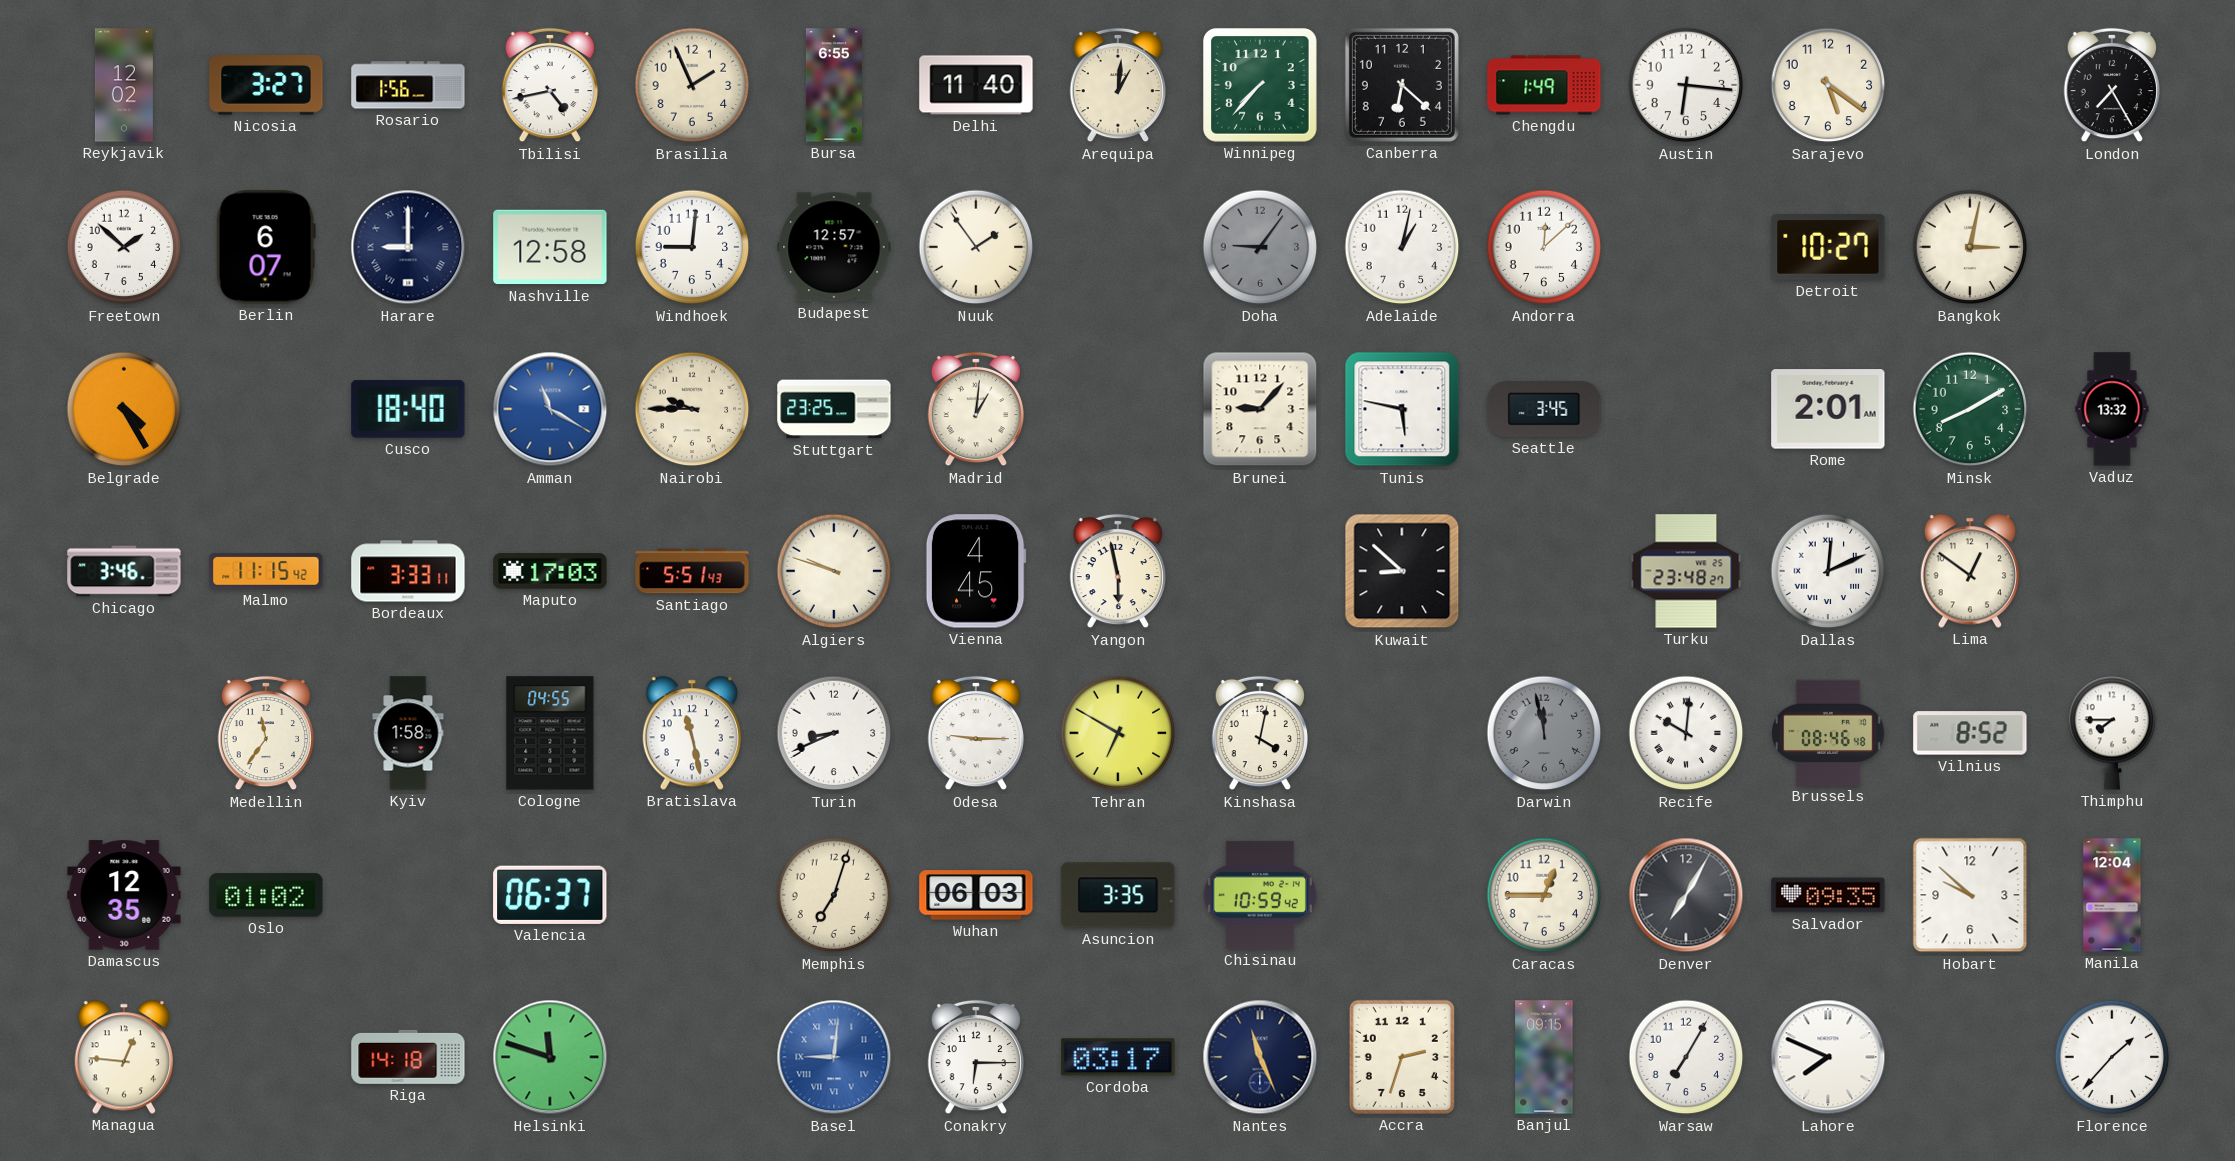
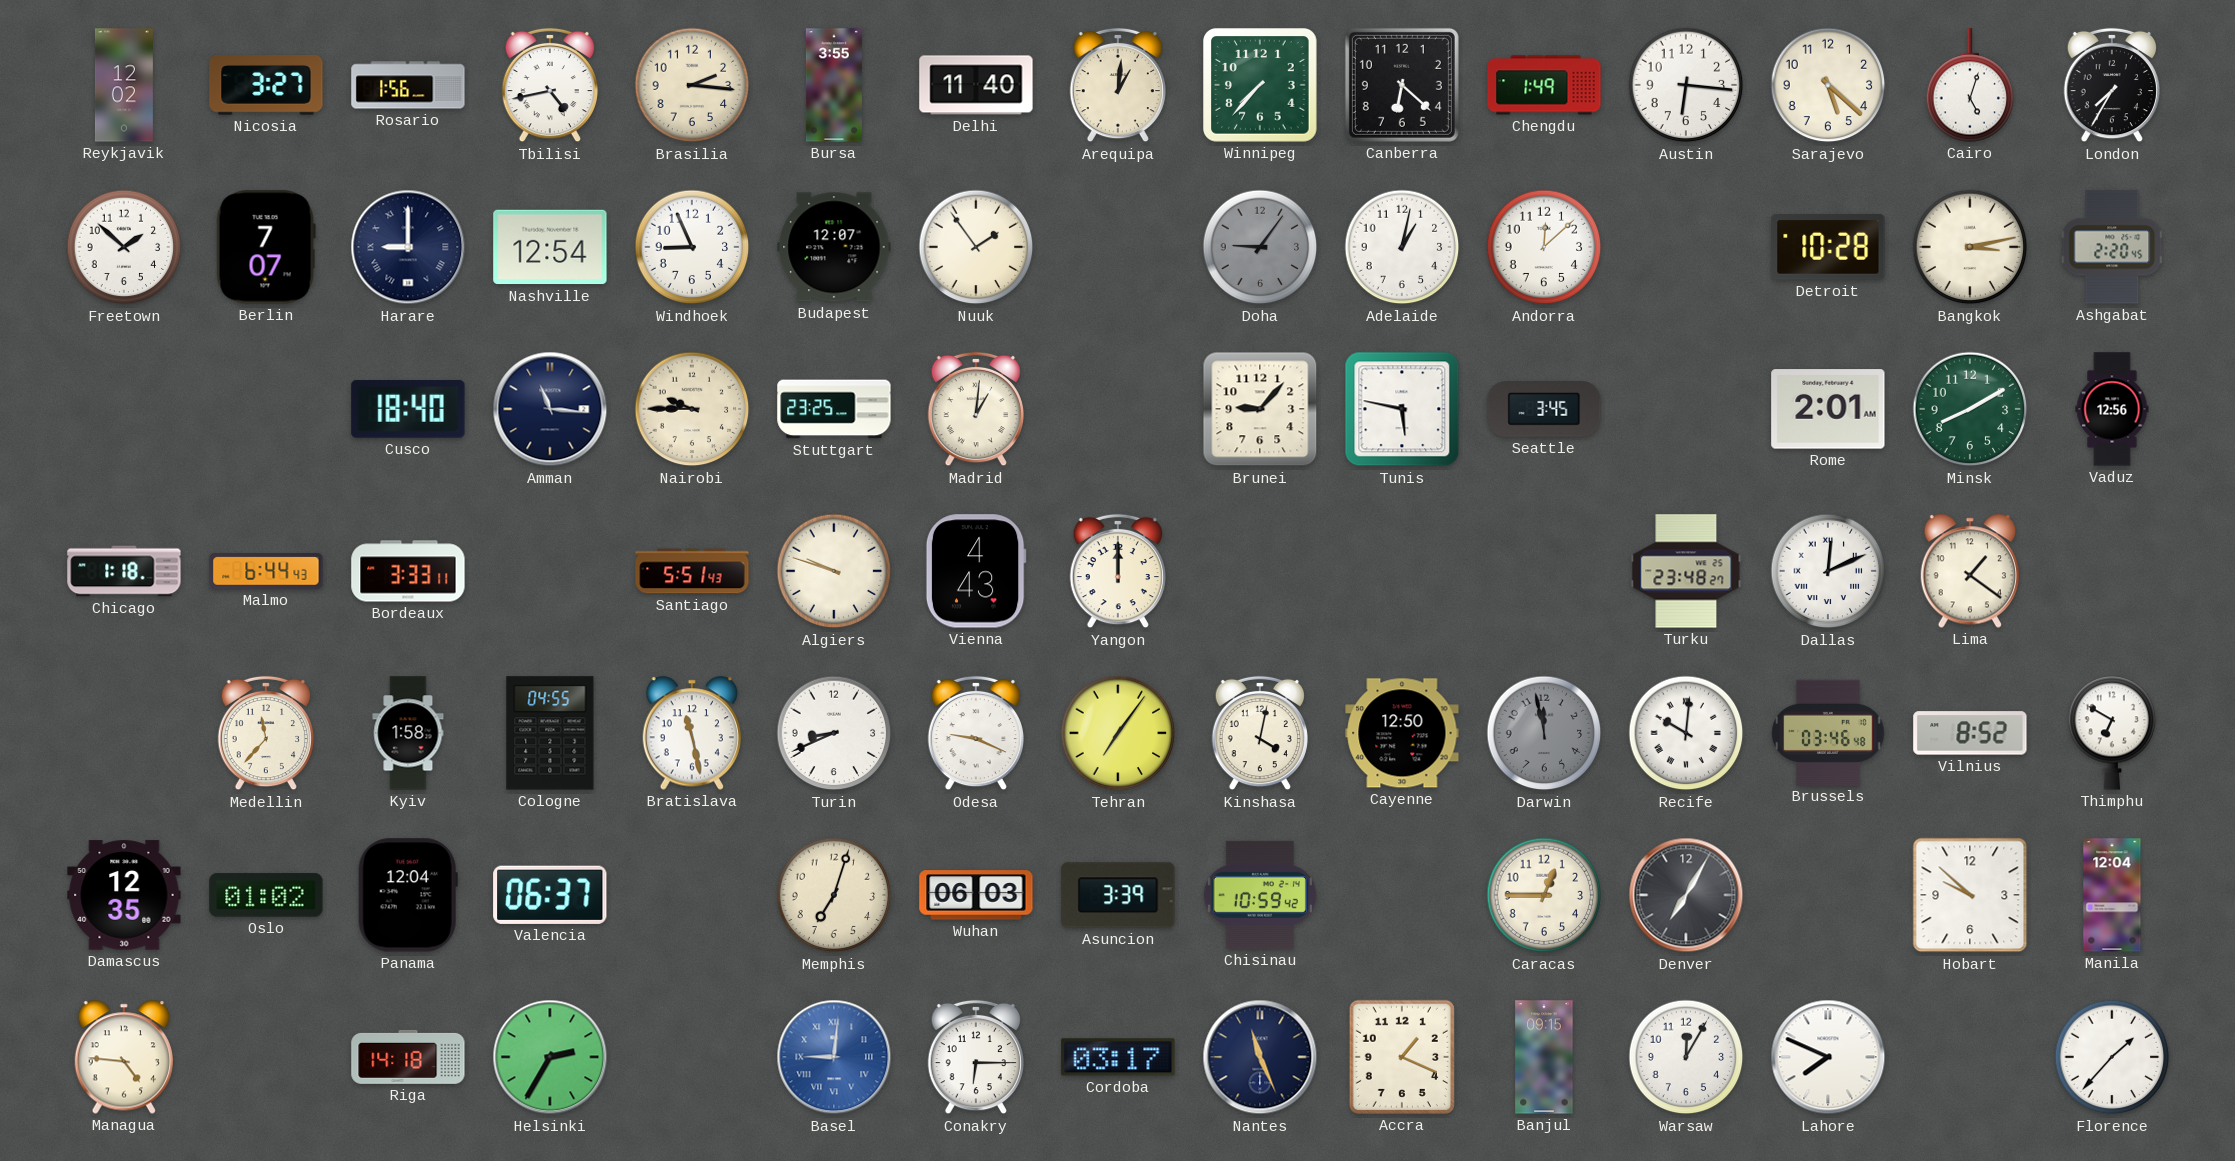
Brasilia: 1:56 -> 2:16
Bursa: 6:55 -> 3:55
Sarajevo: 5:21 -> 5:22
Cairo: none -> 5:03
London: 7:25 -> 7:35
Berlin: 6:07 -> 7:07
Nashville: 12:58 -> 12:54
Windhoek: 9:01 -> 8:56
Budapest: 12:57 -> 12:07
Detroit: 10:27 -> 10:28
Bangkok: 3:02 -> 3:13
Ashgabat: none -> 2:20
Belgrade: 4:25 -> none
Amman: 11:20 -> 11:16
Amman dial: blue -> navy
Vaduz: 13:32 -> 12:56
Chicago: 3:46 -> 1:18
Malmo: 11:15 -> 6:44
Maputo: 17:03 -> none
Vienna: 4:45 -> 4:43
Yangon: 5:58 -> 12:00
Kuwait: 8:52 -> none
Lima: 12:51 -> 1:21
Medellin: 11:36 -> 11:37
Odesa: 9:15 -> 9:19
Tehran: 6:50 -> 7:06
Cayenne: none -> 12:50
Brussels: 08:46 -> 03:46
Thimphu: 7:45 -> 6:50
Panama: none -> 12:04
Asuncion: 3:35 -> 3:39
Salvador: 09:35 -> none
Managua: 12:46 -> 4:46
Helsinki: 11:48 -> 2:35
Accra: 2:33 -> 1:19
Warsaw: 7:05 -> 12:05
